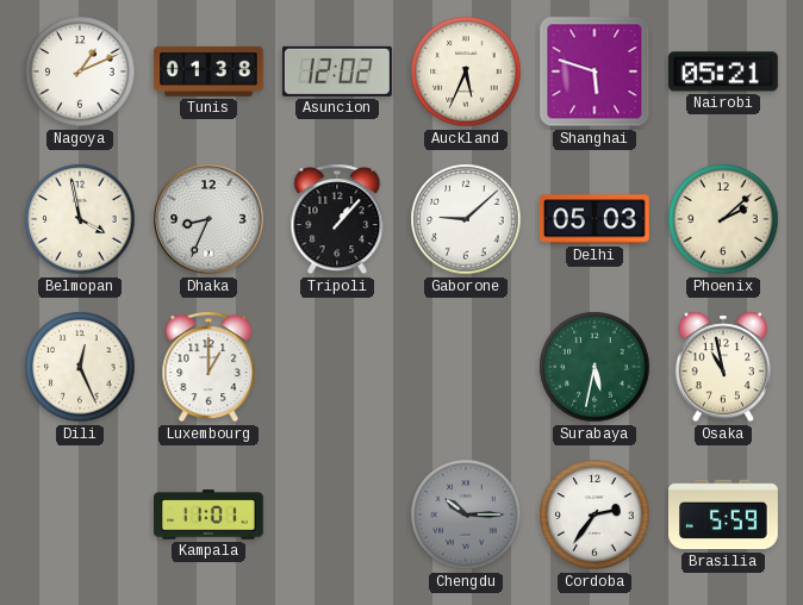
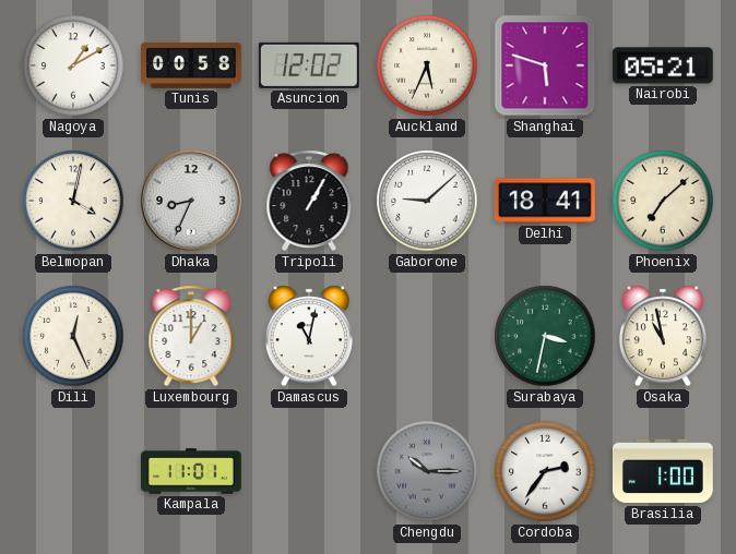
Nagoya: 1:11 -> 1:10
Tunis: 01:38 -> 00:58
Belmopan: 3:58 -> 4:02
Tripoli: 1:07 -> 1:05
Delhi: 05:03 -> 18:41
Phoenix: 2:08 -> 7:08
Damascus: none -> 11:02
Surabaya: 5:32 -> 3:32
Brasilia: 5:59 -> 1:00
